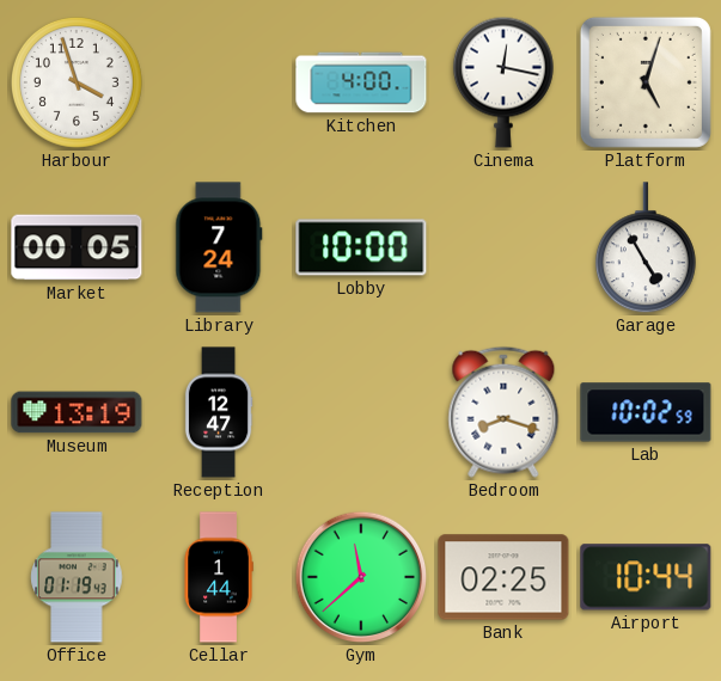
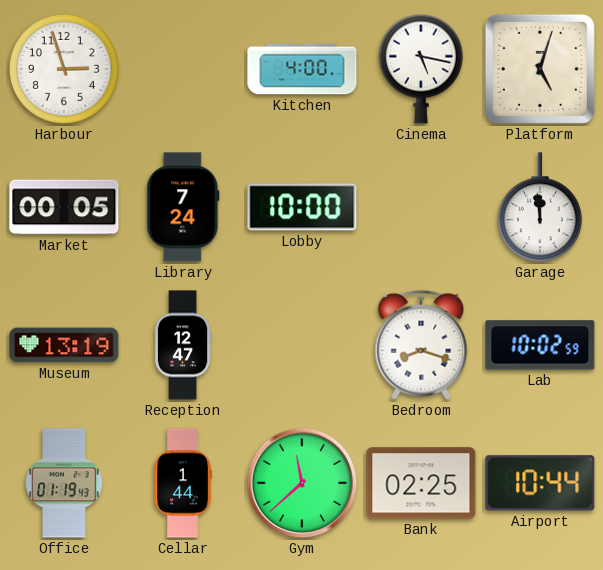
Harbour: 3:57 -> 2:57
Cinema: 12:17 -> 5:17
Garage: 4:55 -> 11:59
